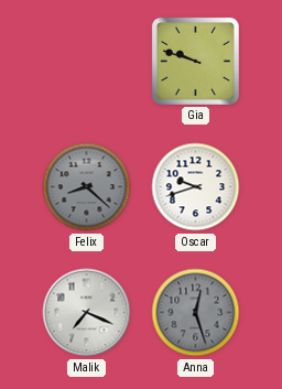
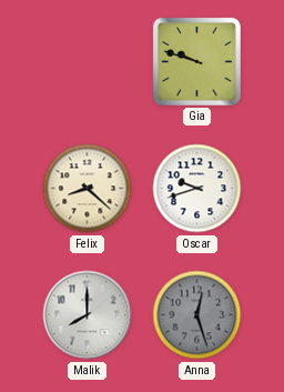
Felix dial: grey -> cream
Malik: 7:19 -> 8:00
